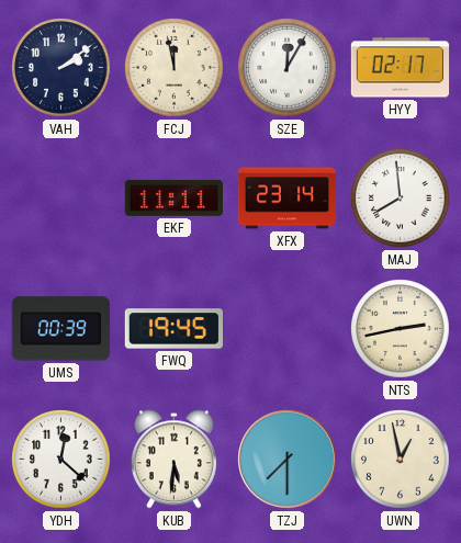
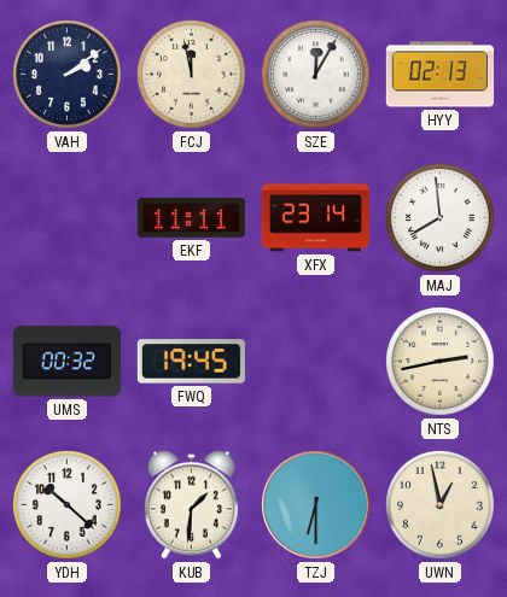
HYY: 02:17 -> 02:13
UMS: 00:39 -> 00:32
YDH: 12:22 -> 10:22
KUB: 5:31 -> 1:31
TZJ: 7:30 -> 6:30
